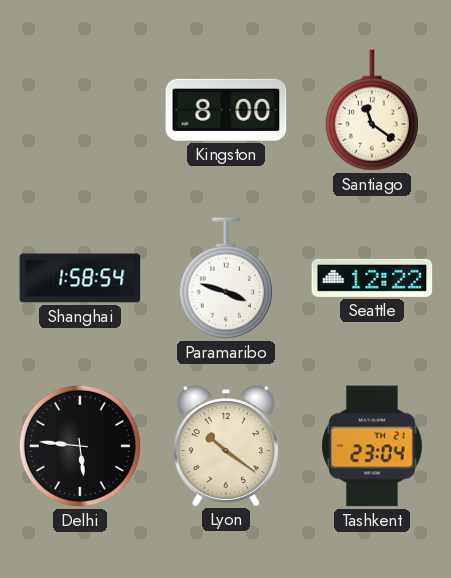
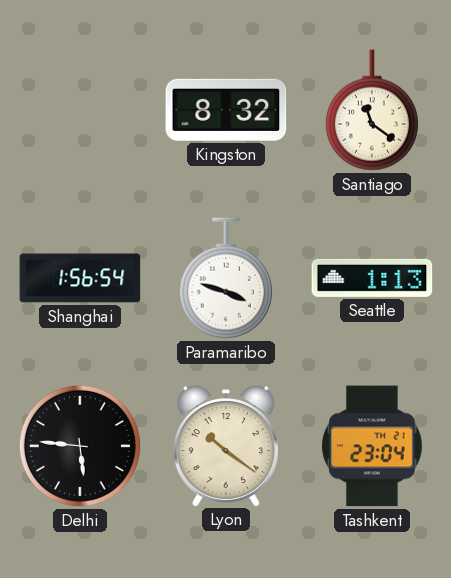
Kingston: 8:00 -> 8:32
Shanghai: 1:58 -> 1:56
Seattle: 12:22 -> 1:13
